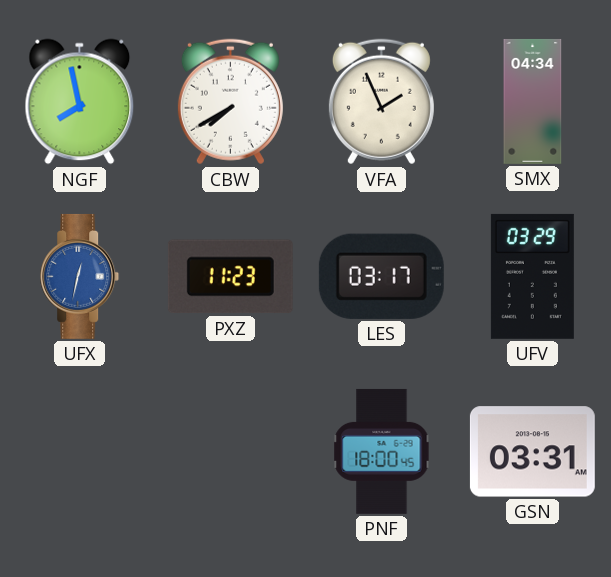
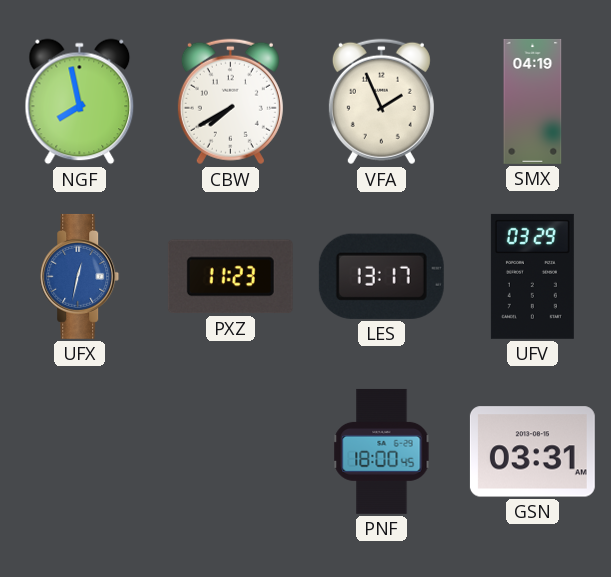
SMX: 04:34 -> 04:19
LES: 03:17 -> 13:17
